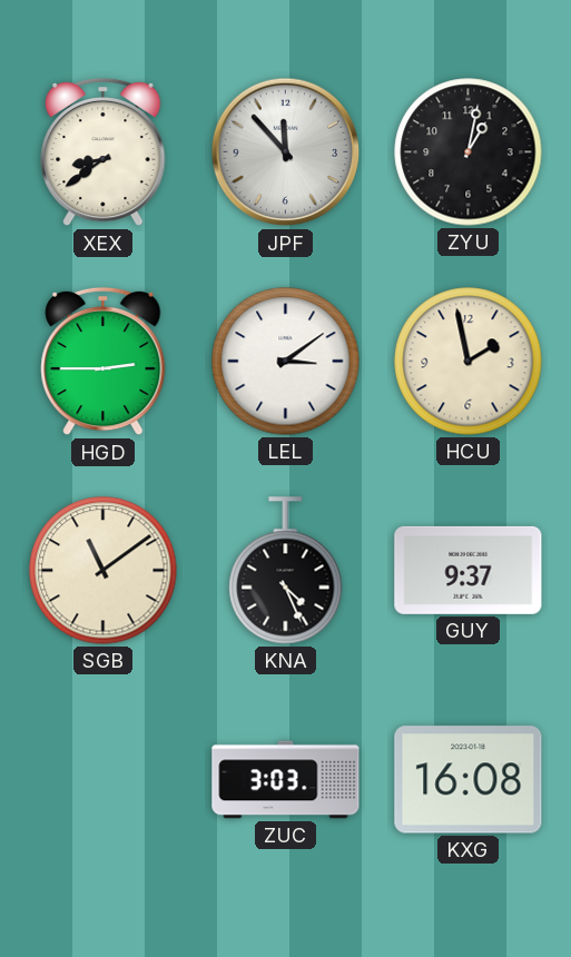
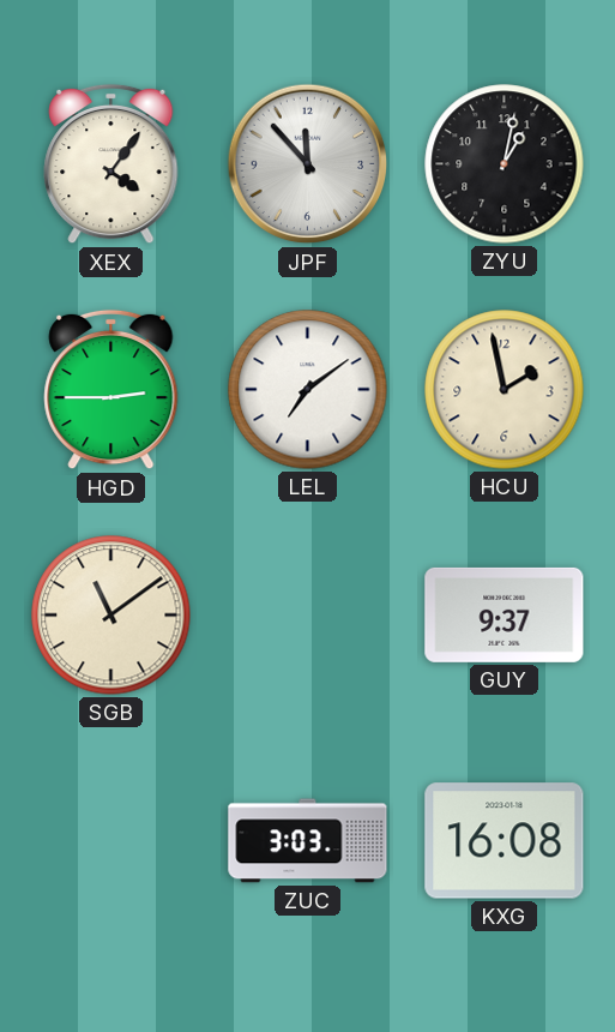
XEX: 8:39 -> 4:06
LEL: 3:09 -> 7:09
KNA: 4:26 -> none
